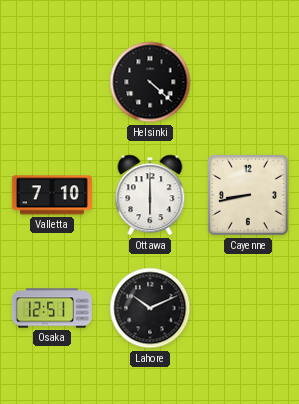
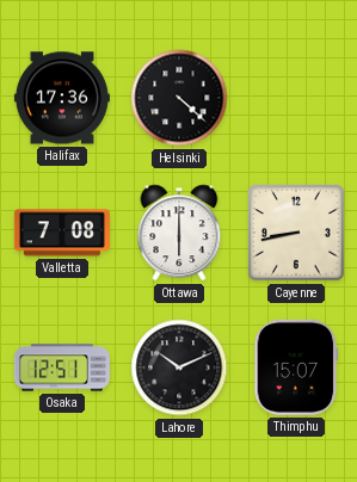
Halifax: none -> 17:36
Valletta: 7:10 -> 7:08
Thimphu: none -> 15:07
